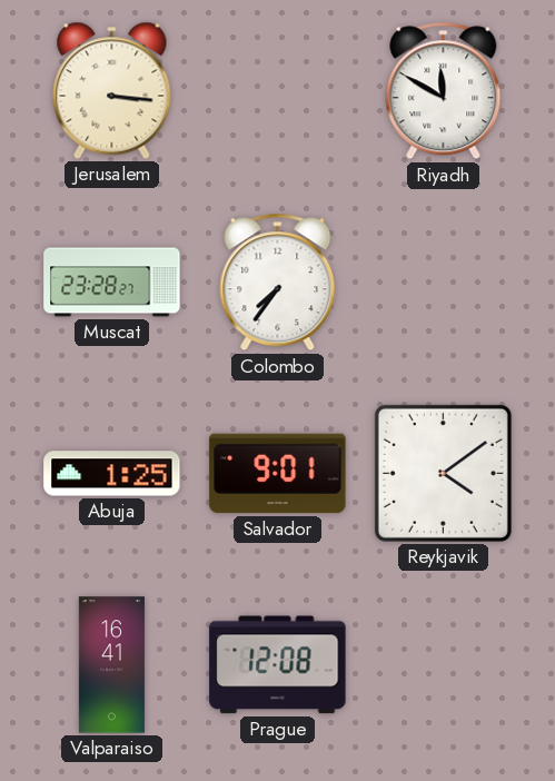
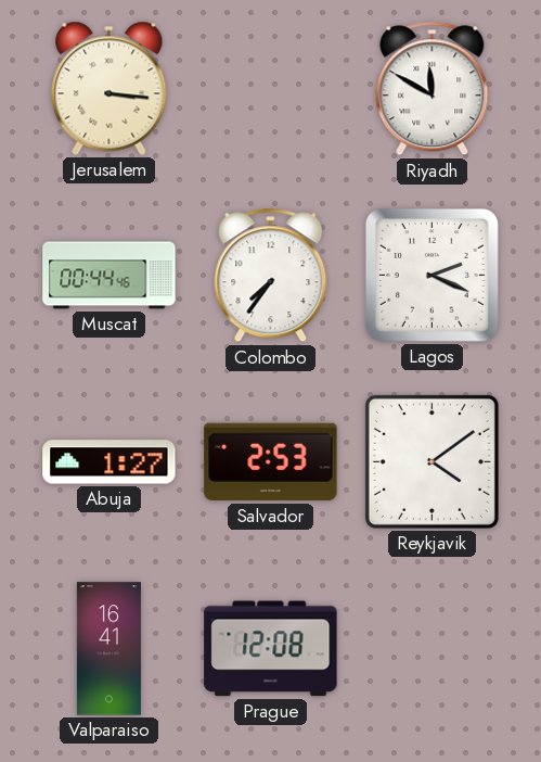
Muscat: 23:28 -> 00:44
Lagos: none -> 2:19
Abuja: 1:25 -> 1:27
Salvador: 9:01 -> 2:53
